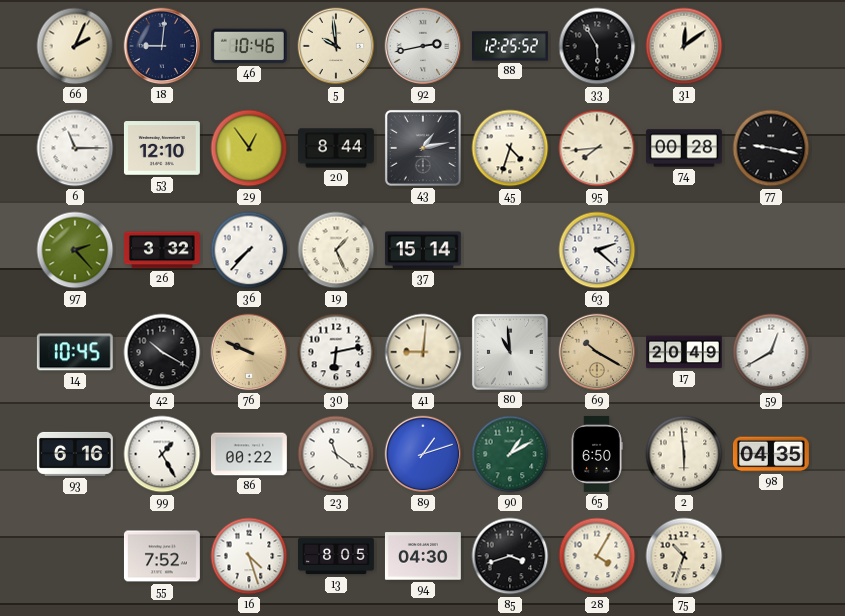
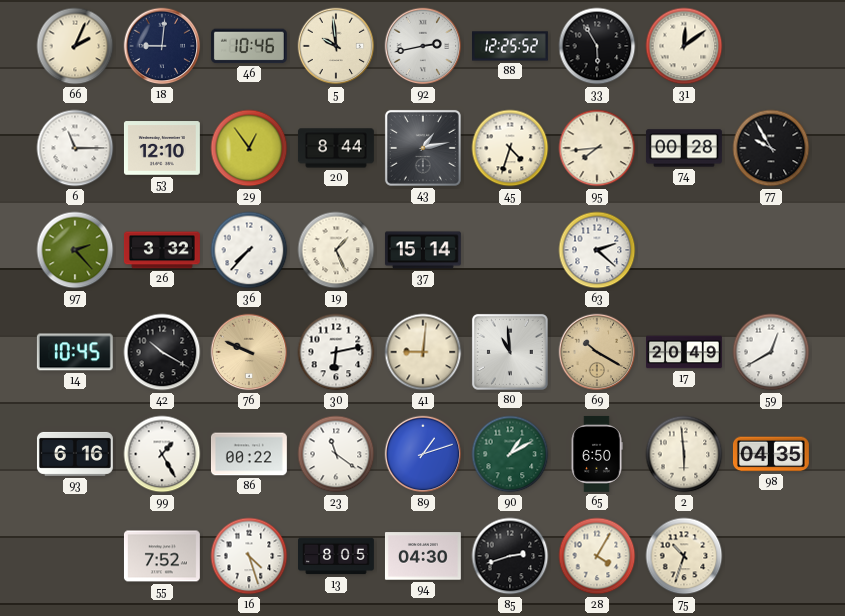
77: 9:17 -> 9:55
85: 3:42 -> 2:42
